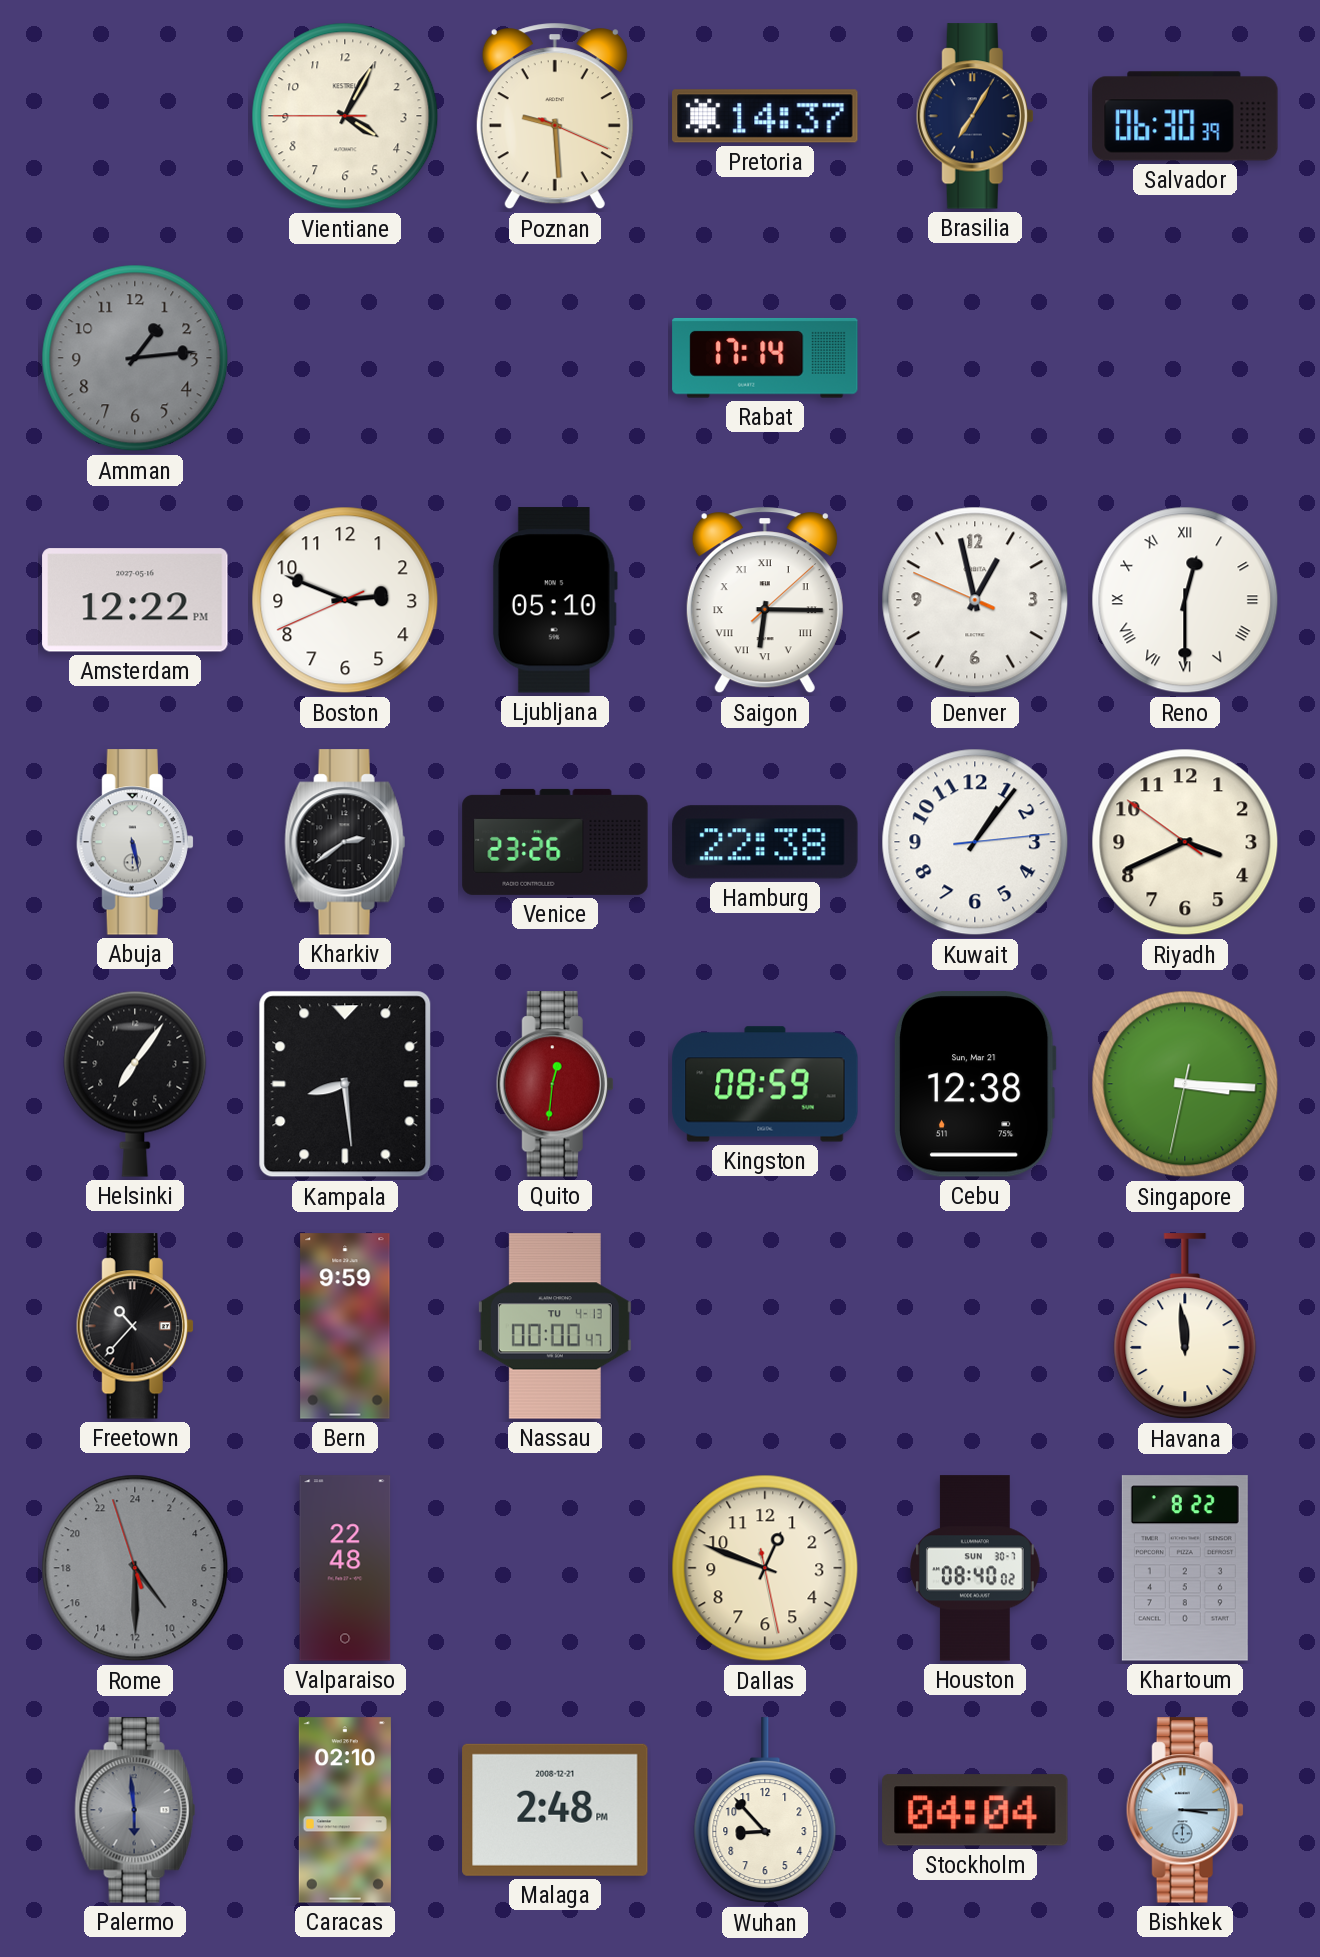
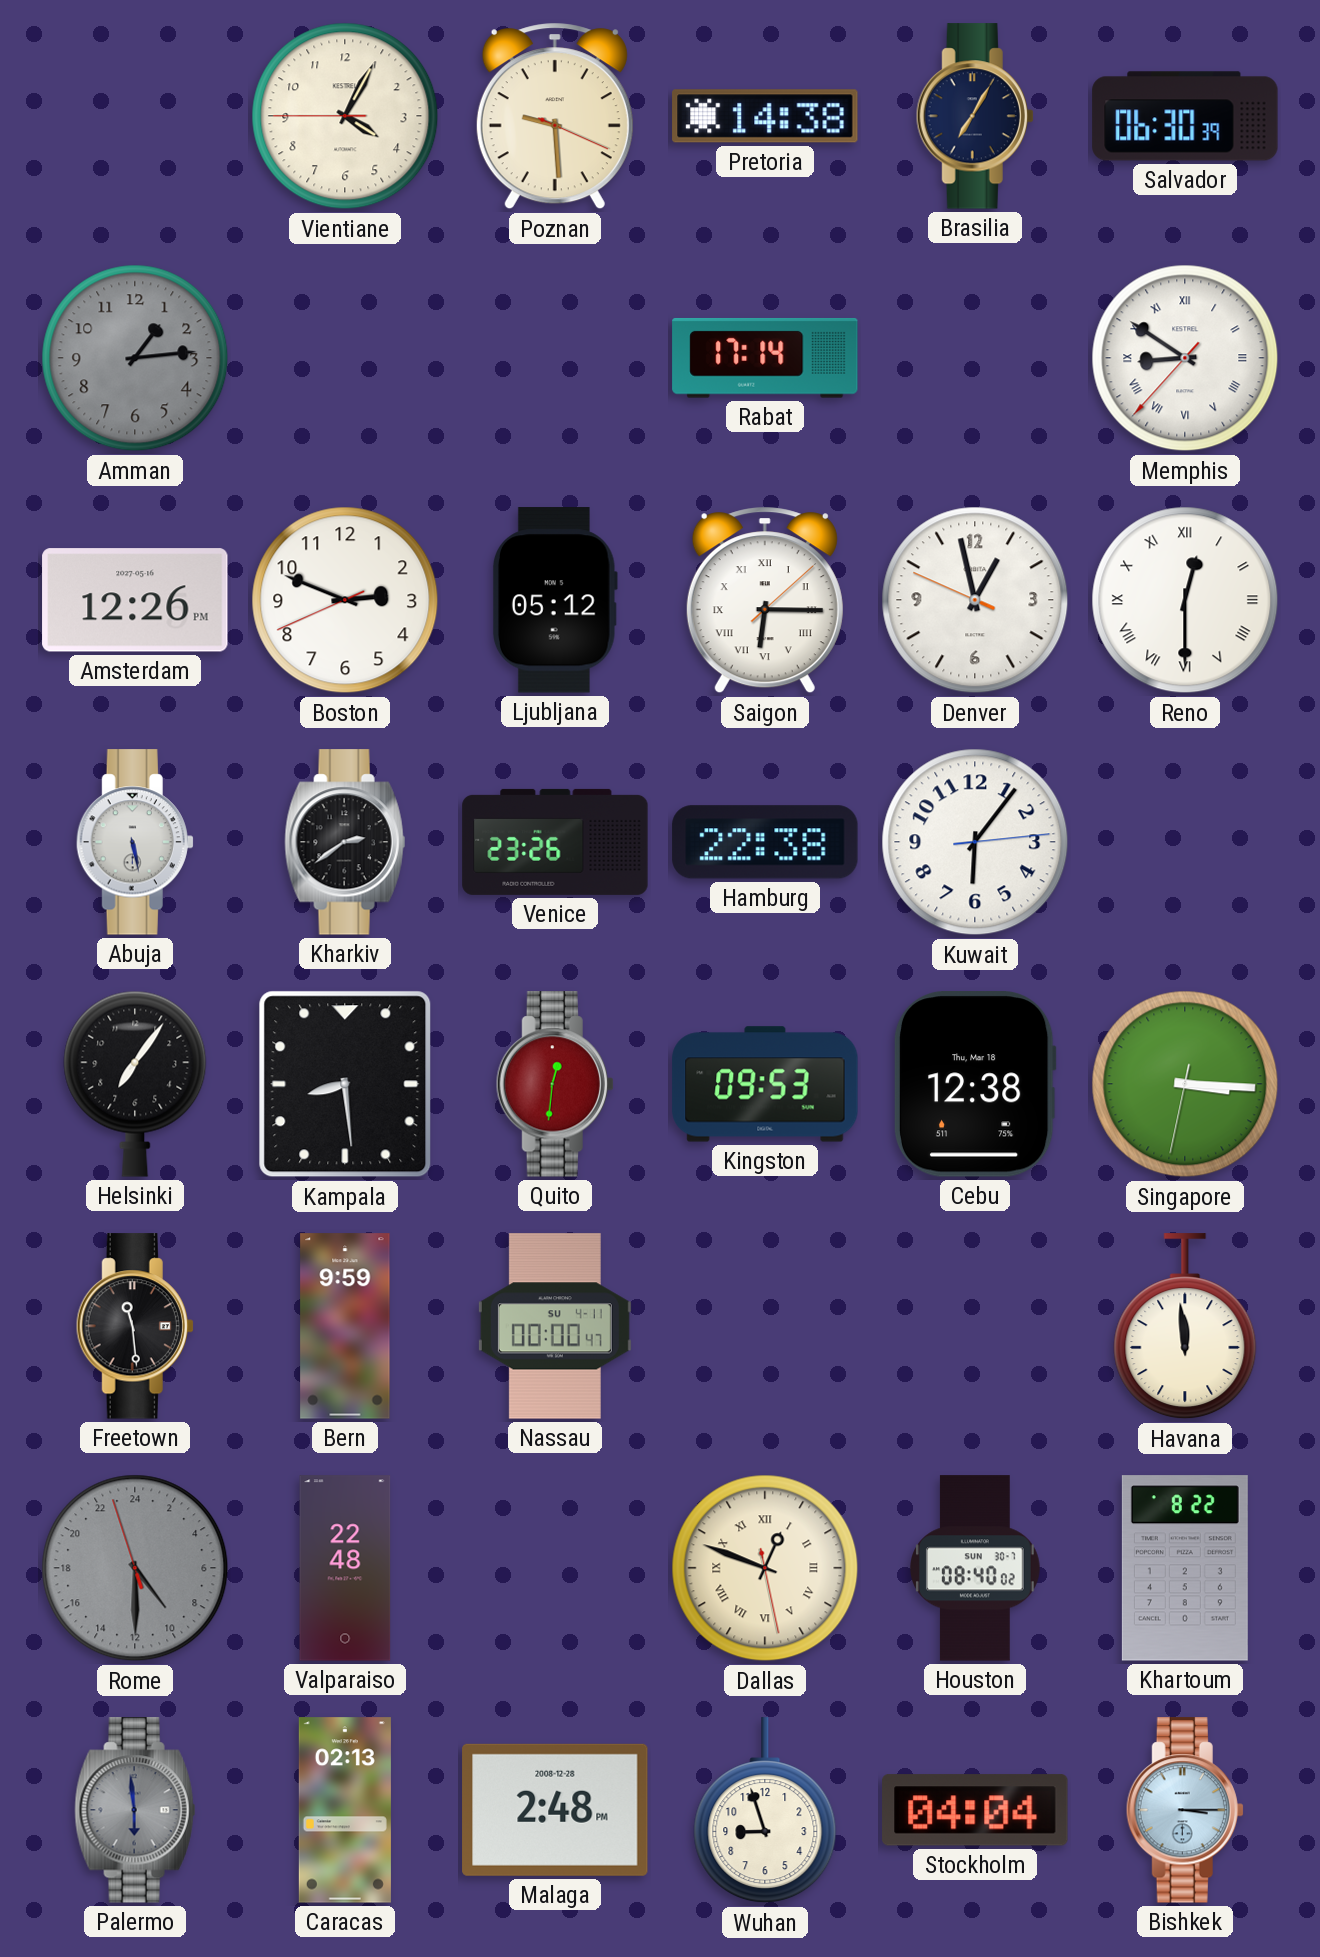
Pretoria: 14:37 -> 14:38
Memphis: none -> 8:50
Amsterdam: 12:22 -> 12:26
Ljubljana: 05:10 -> 05:12
Kuwait: 1:06 -> 6:06
Riyadh: 3:40 -> none
Kingston: 08:59 -> 09:53
Cebu date: Sun, Mar 21 -> Thu, Mar 18
Freetown: 10:37 -> 11:29
Nassau date: TU 4-13 -> SU 4-11
Dallas numerals: Arabic -> Roman
Caracas: 02:10 -> 02:13
Malaga date: 2008-12-21 -> 2008-12-28
Wuhan: 8:53 -> 8:57
